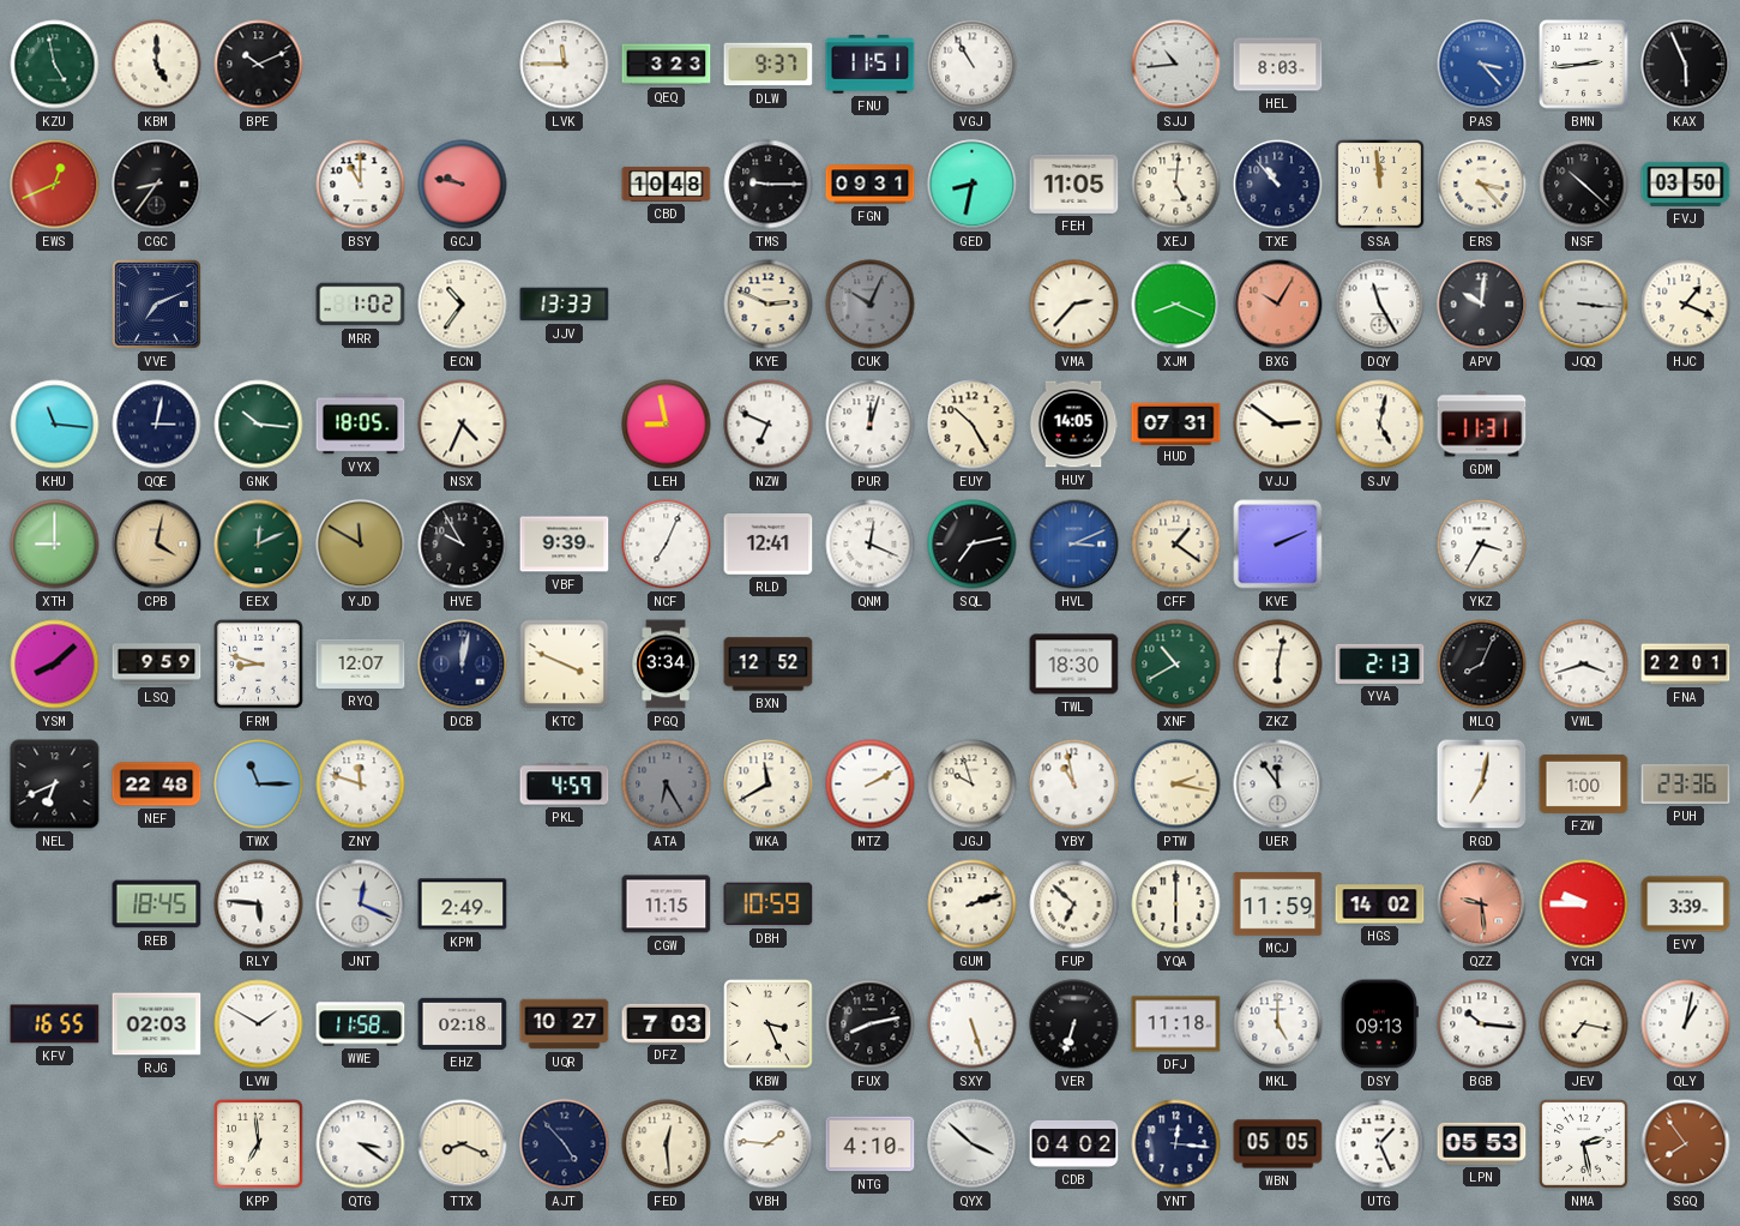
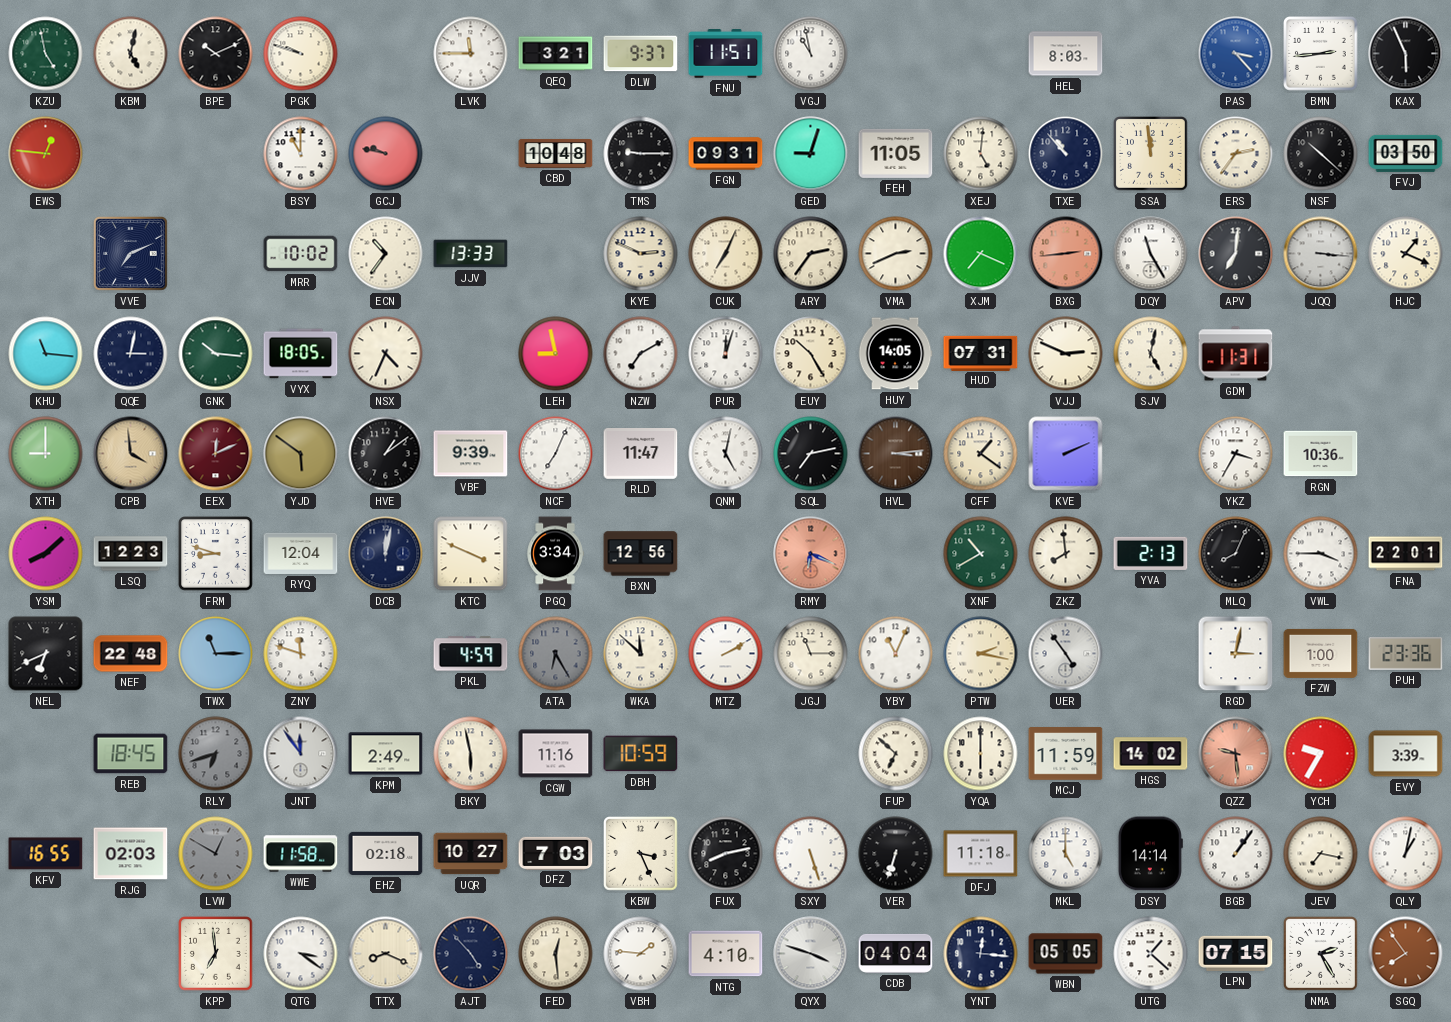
KBM: 5:00 -> 5:02
PGK: none -> 9:48
QEQ: 3:23 -> 3:21
VGJ: 10:55 -> 10:58
SJJ: 10:44 -> none
EWS: 12:41 -> 12:46
CGC: 8:36 -> none
GED: 8:32 -> 9:03
ERS: 3:23 -> 2:36
MRR: 1:02 -> 10:02
CUK: 10:04 -> 7:04
CUK dial: grey -> cream
ARY: none -> 2:36
VMA: 2:37 -> 2:41
XJM: 8:19 -> 7:19
BXG: 10:05 -> 2:44
APV: 10:01 -> 7:01
NZW: 6:49 -> 7:10
VJJ: 2:51 -> 2:49
CPB: 4:02 -> 3:59
EEX dial: green -> burgundy
YJD: 11:50 -> 5:51
HVE: 9:55 -> 1:09
RLD: 12:41 -> 11:47
QNM: 12:19 -> 5:02
HVL: 3:11 -> 3:14
HVL dial: blue -> brown
RGN: none -> 10:36
LSQ: 9:59 -> 12:23
RYQ: 12:07 -> 12:04
BXN: 12:52 -> 12:56
RMY: none -> 6:19
TWL: 18:30 -> none
ZKZ: 6:02 -> 7:59
VWL: 3:42 -> 3:45
WKA: 11:40 -> 11:52
JGJ: 9:57 -> 11:15
YBY: 10:58 -> 11:04
UER: 11:54 -> 4:54
RGD: 7:02 -> 3:02
RLY: 5:46 -> 6:42
RLY dial: white -> grey
JNT: 12:19 -> 11:54
BKY: none -> 5:58
CGW: 11:15 -> 11:16
GUM: 2:12 -> none
YCH: 9:45 -> 9:35
LVW: 1:50 -> 12:50
LVW dial: white -> grey
DSY: 09:13 -> 14:14
BGB: 10:16 -> 1:06
QYX: 3:52 -> 3:48
CDB: 04:02 -> 04:04
UTG: 1:26 -> 1:22
LPN: 05:53 -> 07:15
NMA: 2:28 -> 2:25
